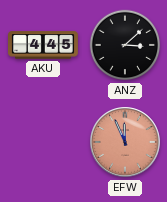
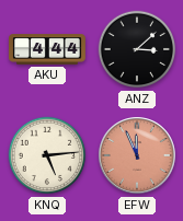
AKU: 4:45 -> 4:44
KNQ: none -> 5:14
